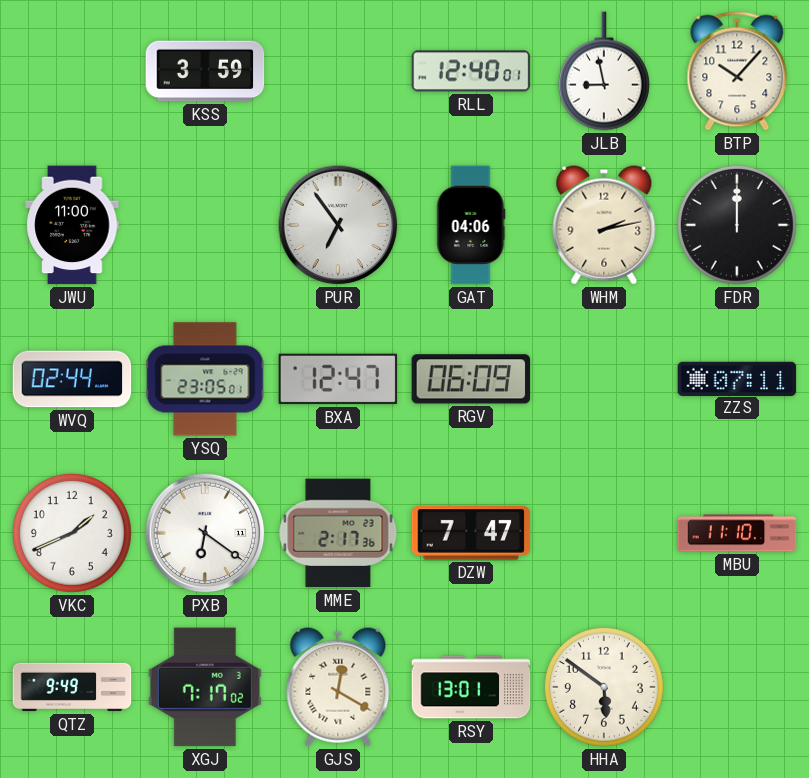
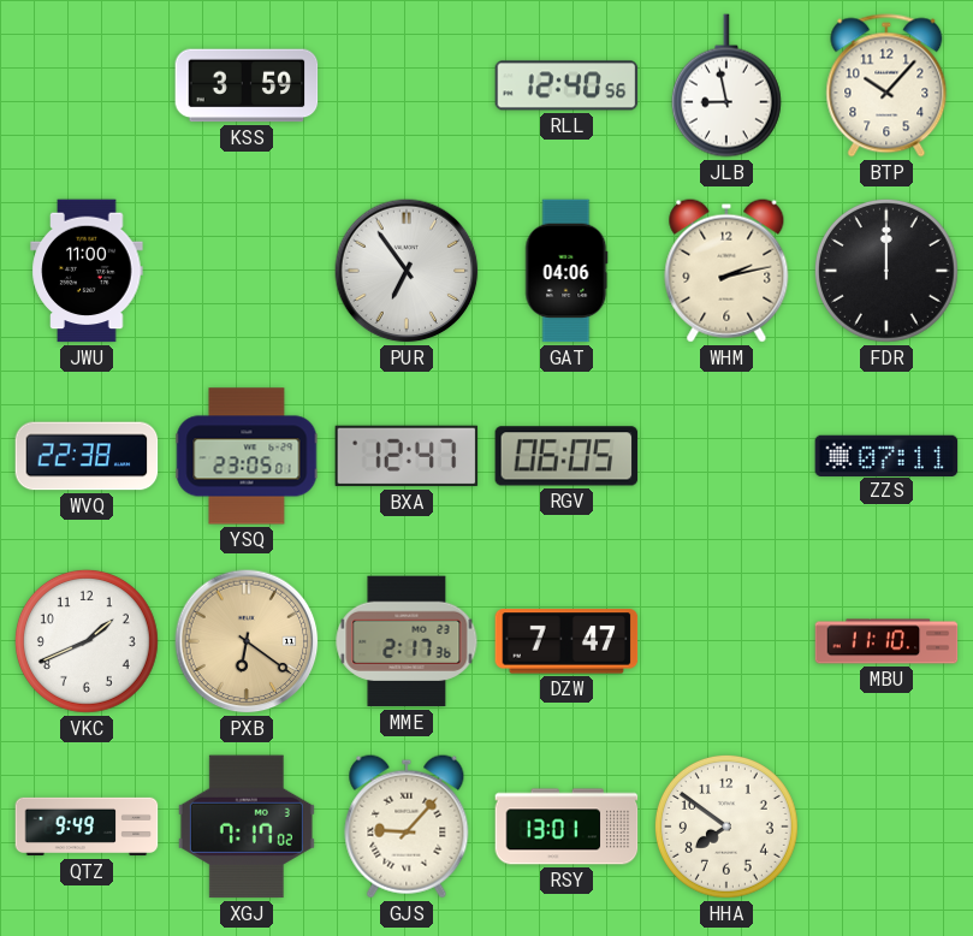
RLL: 12:40:01 -> 12:40:56
WVQ: 02:44 -> 22:38
RGV: 06:09 -> 06:05
PXB dial: white -> champagne
GJS: 12:20 -> 9:07
HHA: 5:51 -> 7:51
